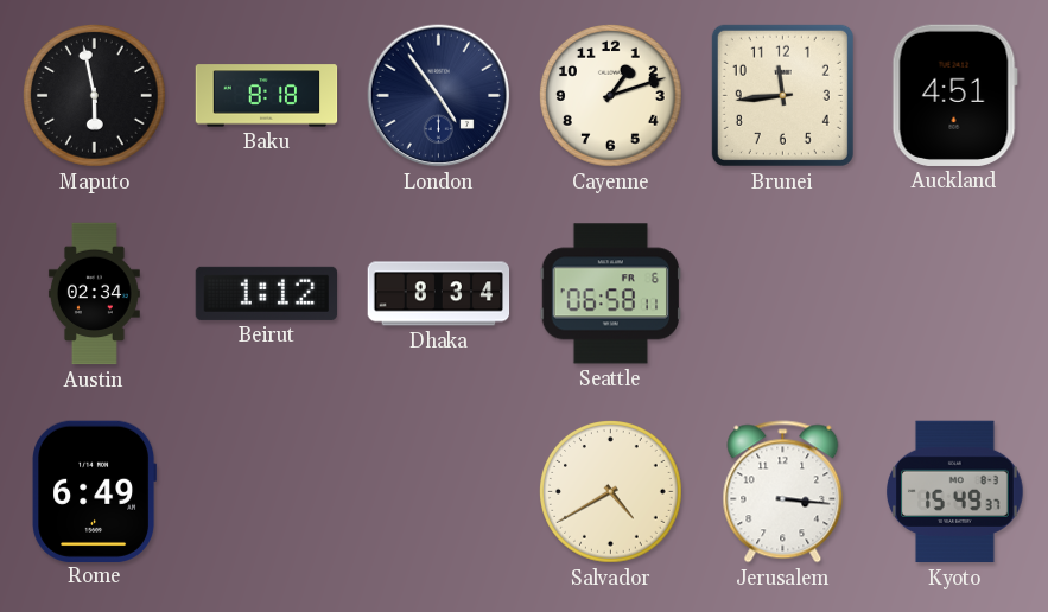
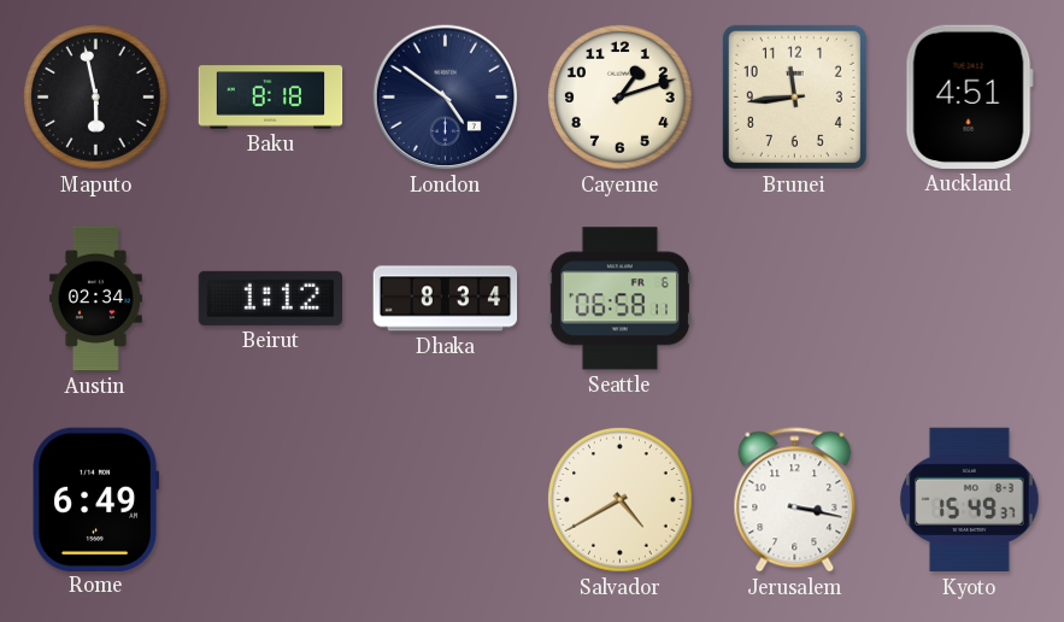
London: 4:54 -> 4:51
Jerusalem: 3:16 -> 3:17
